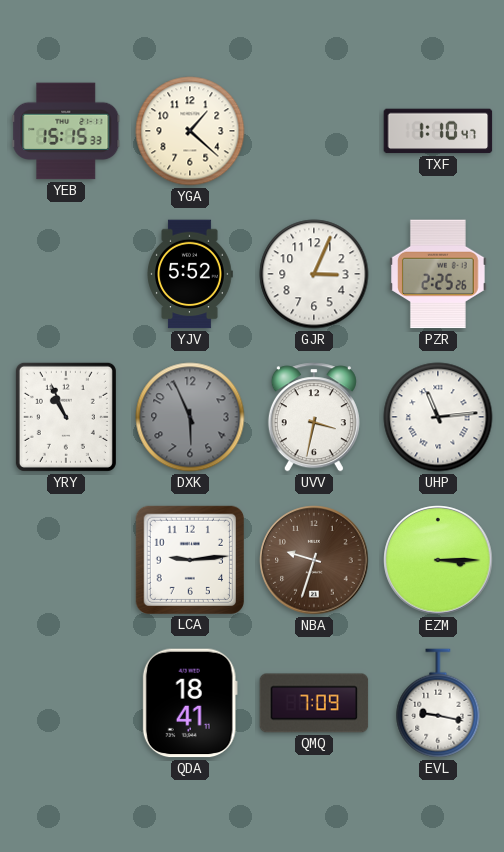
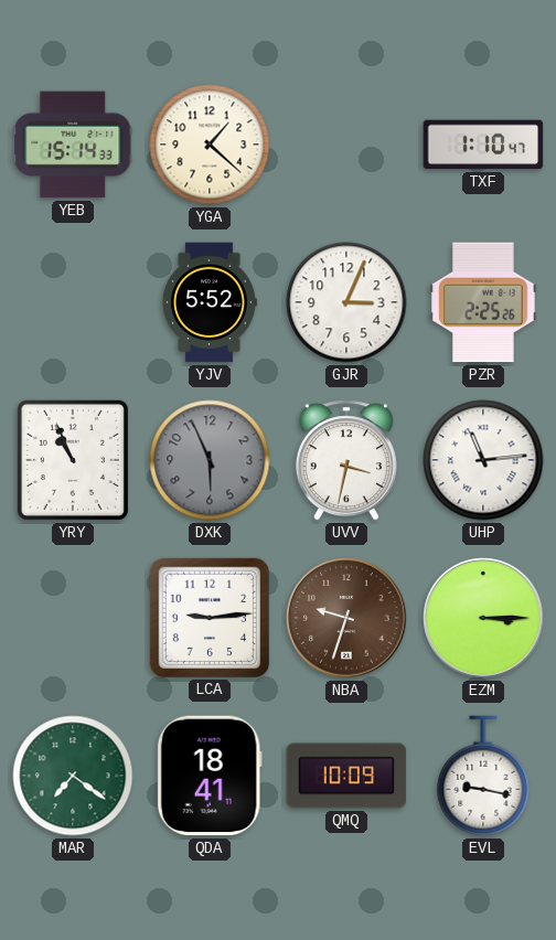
YEB: 15:15 -> 15:14
MAR: none -> 7:21
QMQ: 7:09 -> 10:09
